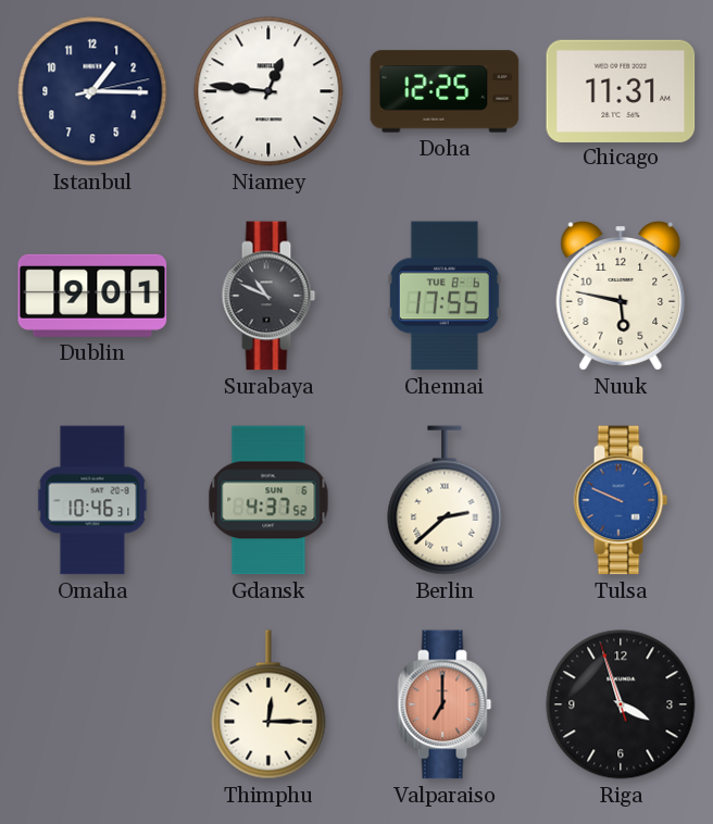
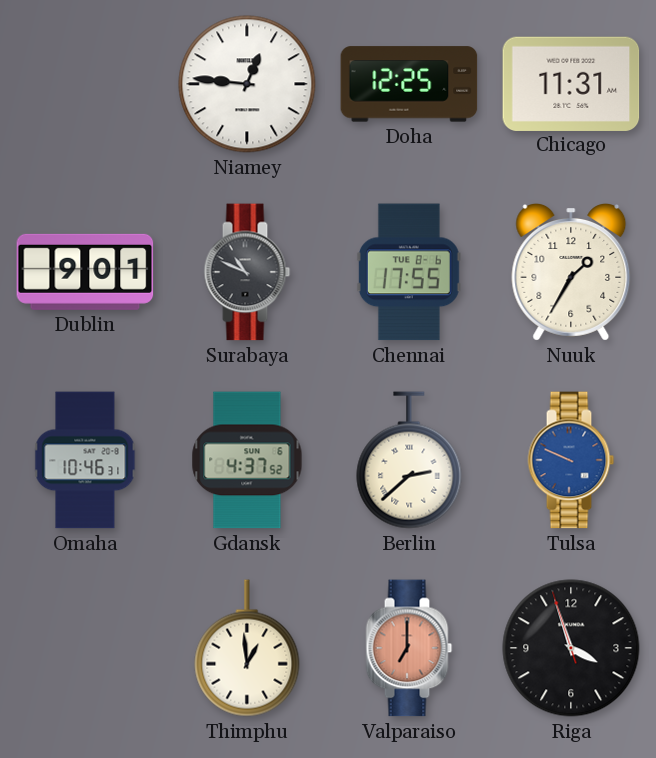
Istanbul: 1:15 -> none
Nuuk: 5:47 -> 1:35
Thimphu: 12:15 -> 12:59
